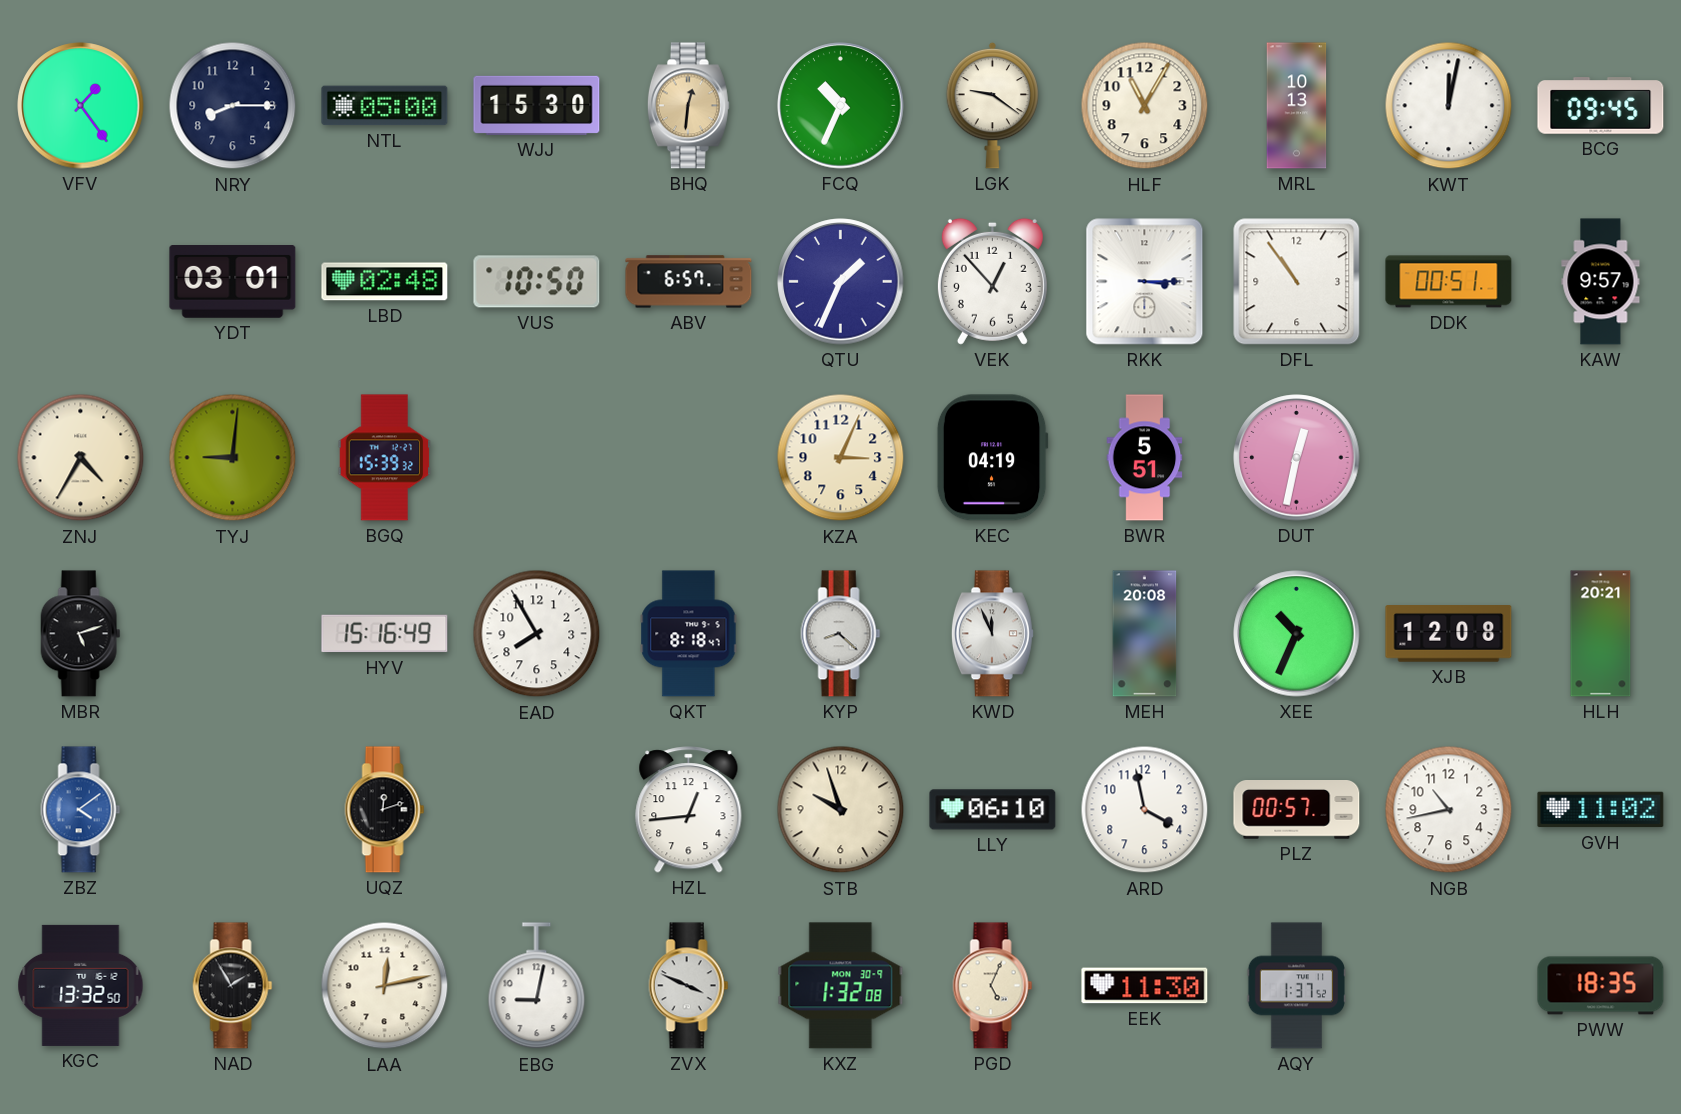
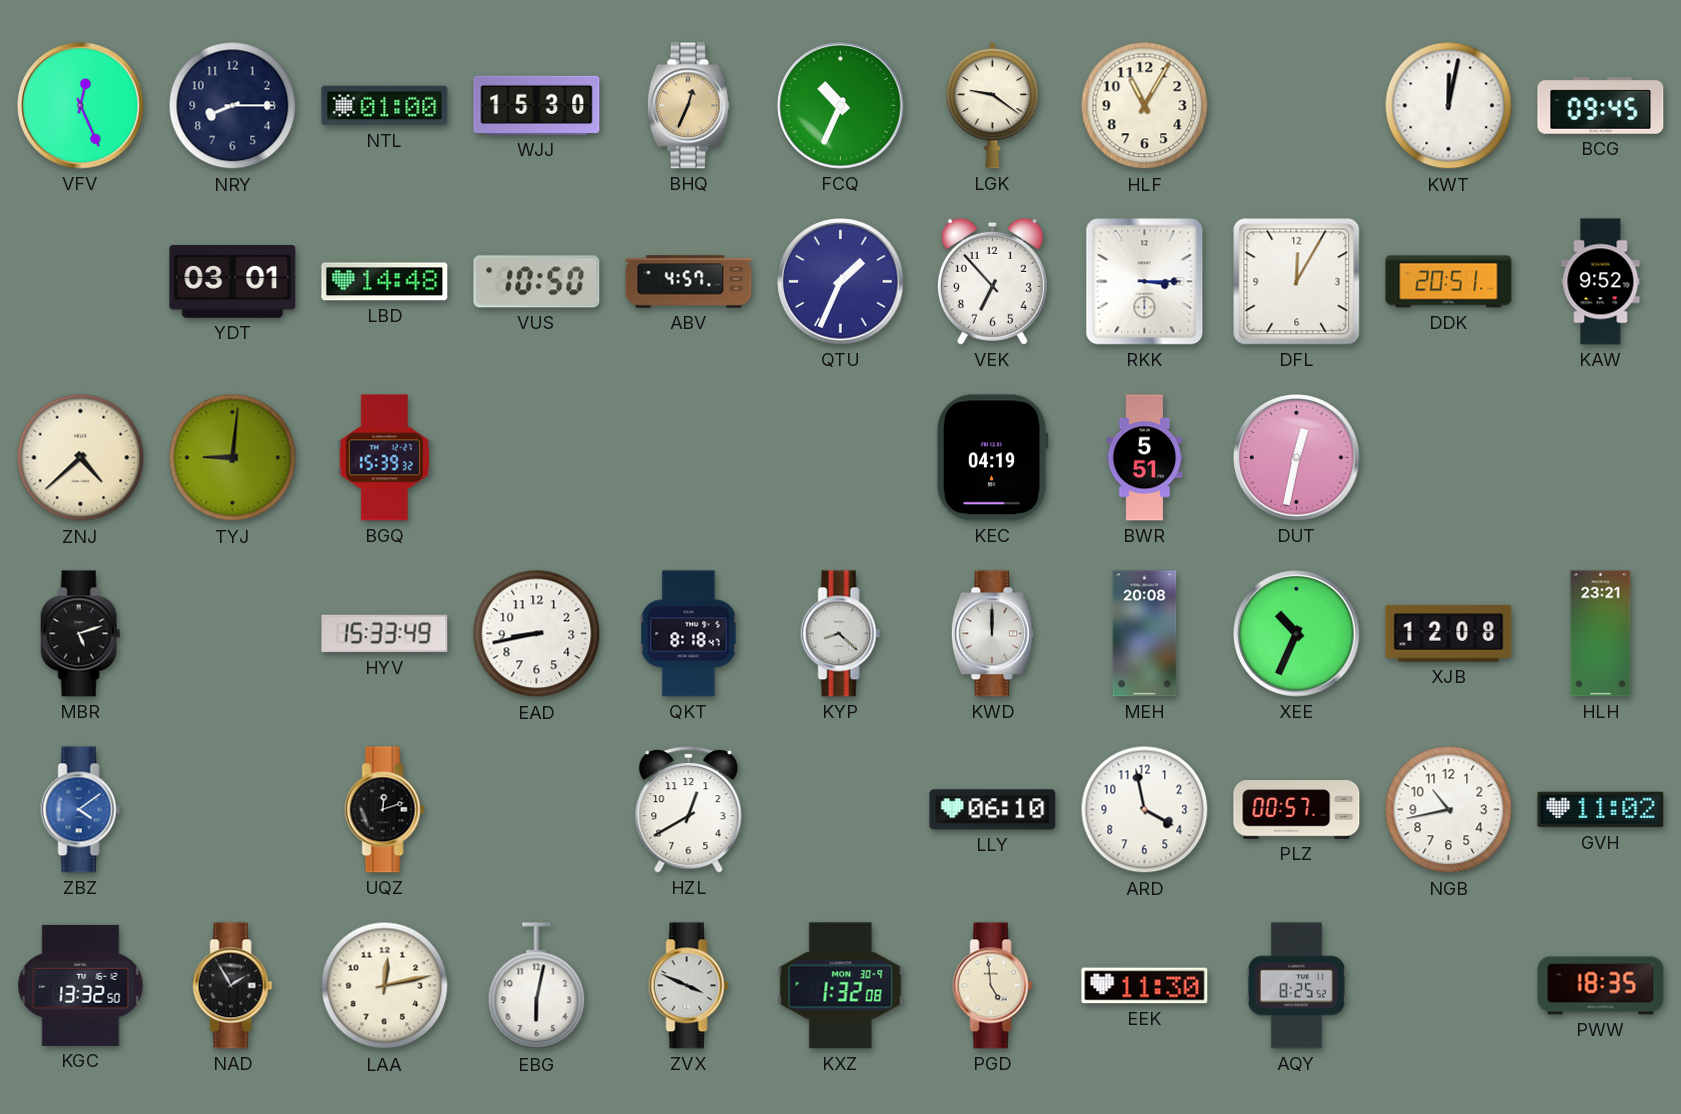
VFV: 1:24 -> 12:26
NTL: 05:00 -> 01:00
BHQ: 12:31 -> 12:34
MRL: 10:13 -> none
LBD: 02:48 -> 14:48
ABV: 6:57 -> 4:57
VEK: 12:53 -> 6:53
DFL: 10:54 -> 12:05
DDK: 00:51 -> 20:51
KAW: 9:57 -> 9:52
ZNJ: 4:35 -> 4:38
KZA: 3:04 -> none
HYV: 15:16 -> 15:33
EAD: 7:55 -> 8:43
KWD: 11:56 -> 12:00
HLH: 20:21 -> 23:21
HZL: 12:44 -> 12:40
STB: 9:57 -> none
EBG: 9:02 -> 6:02
PGD: 5:04 -> 4:59
AQY: 1:37 -> 8:25
